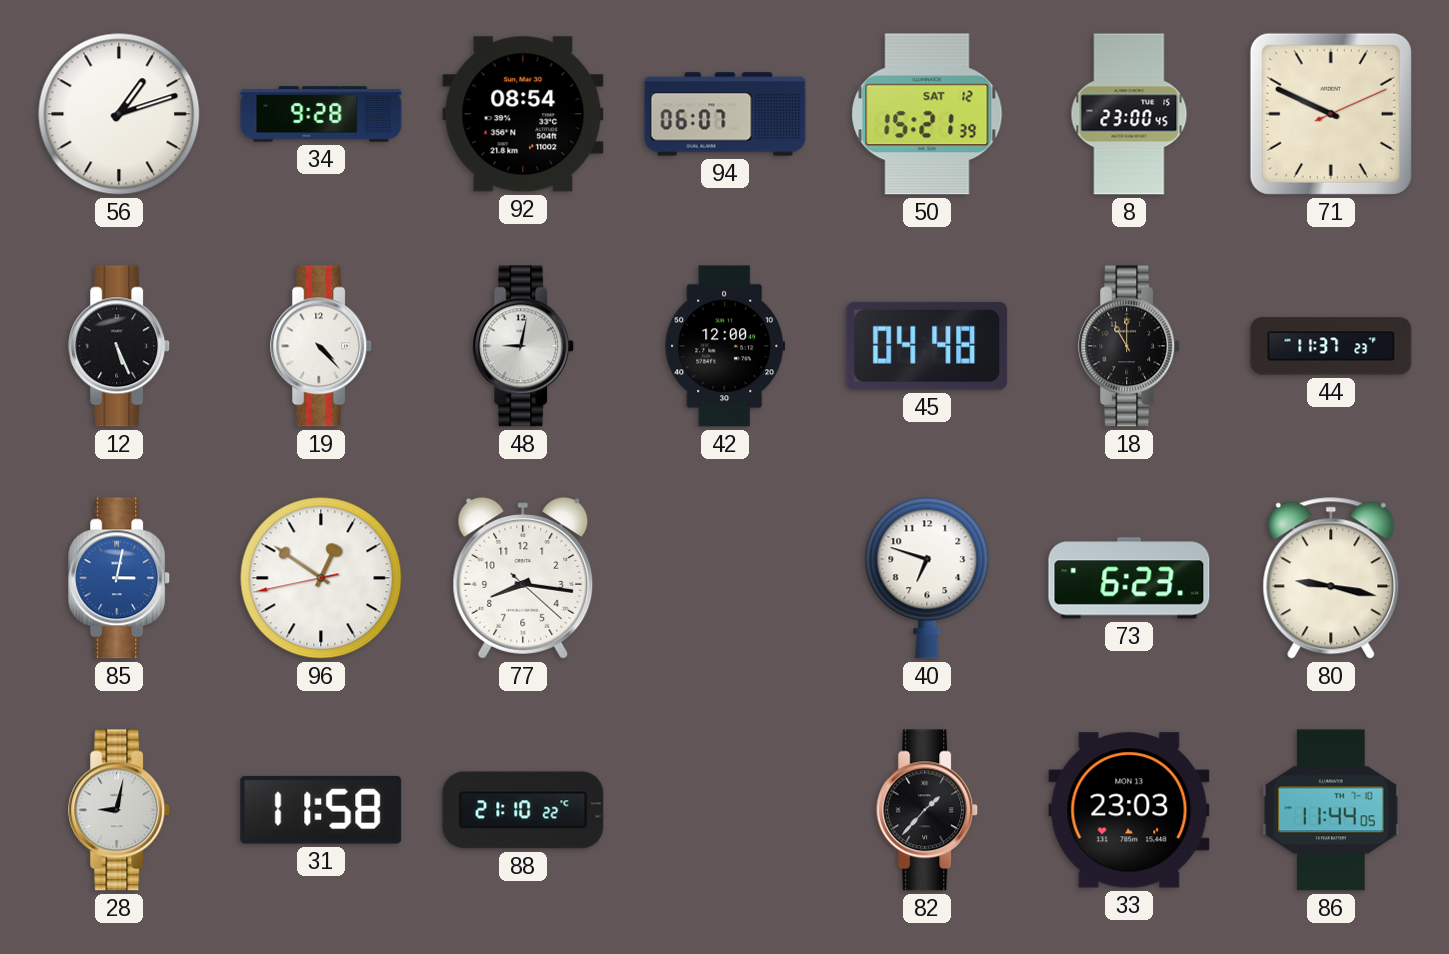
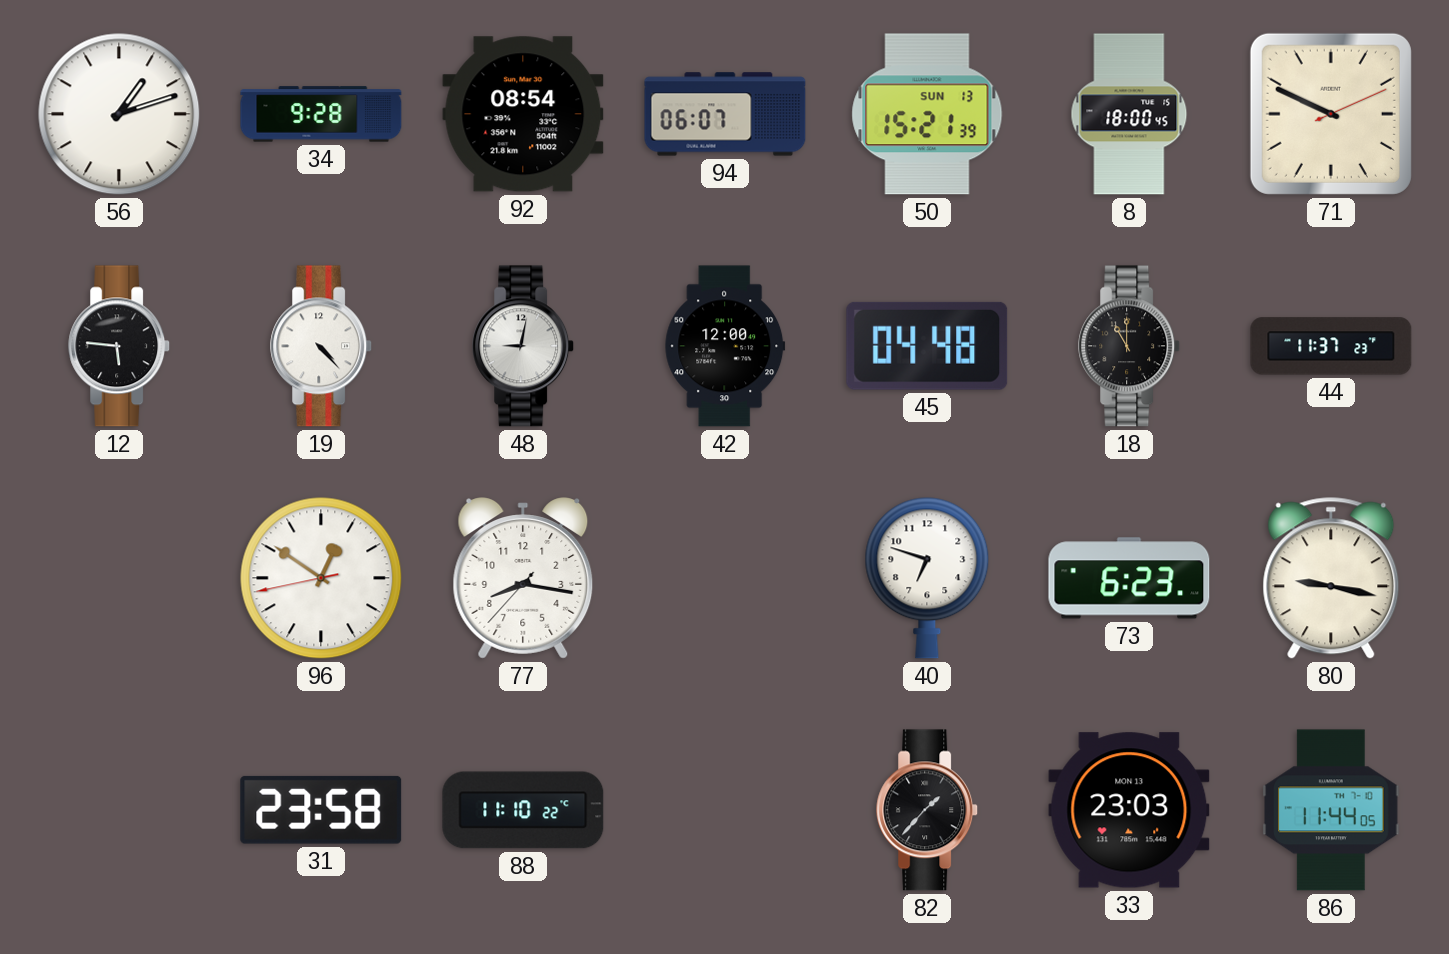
50 date: SAT 12 -> SUN 13
8: 23:00 -> 18:00
12: 5:26 -> 5:46
85: 3:02 -> none
77: 8:16:22 -> 8:16:37
28: 9:02 -> none
31: 11:58 -> 23:58
88: 21:10 -> 11:10
